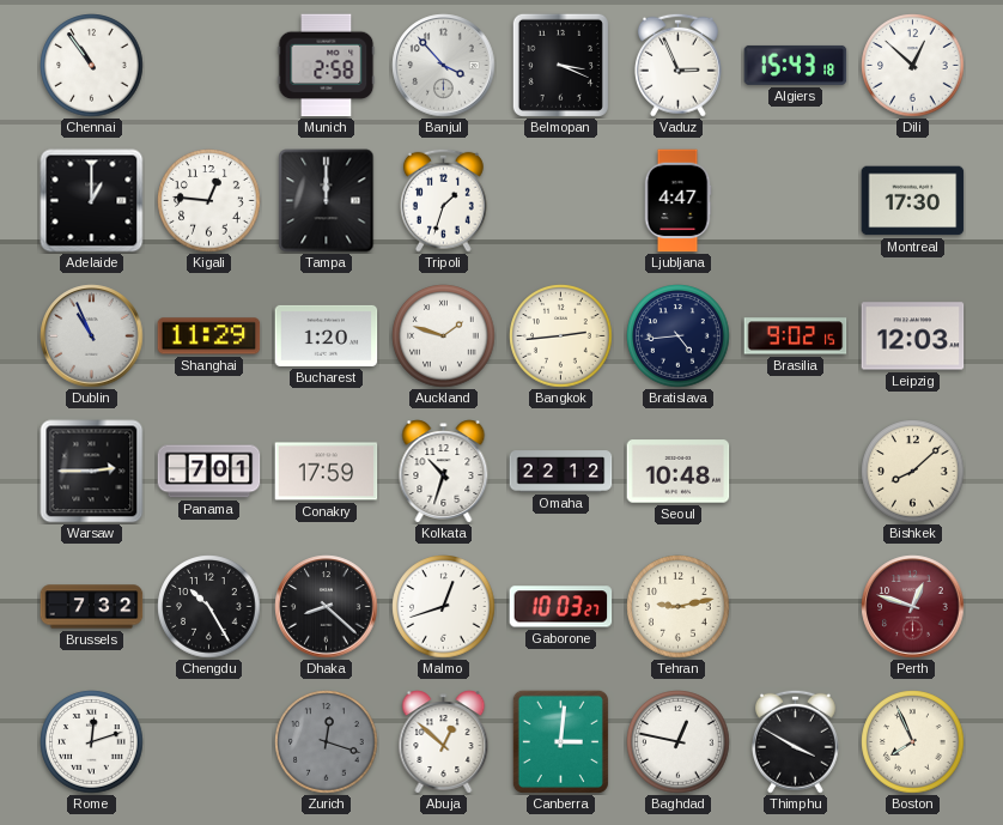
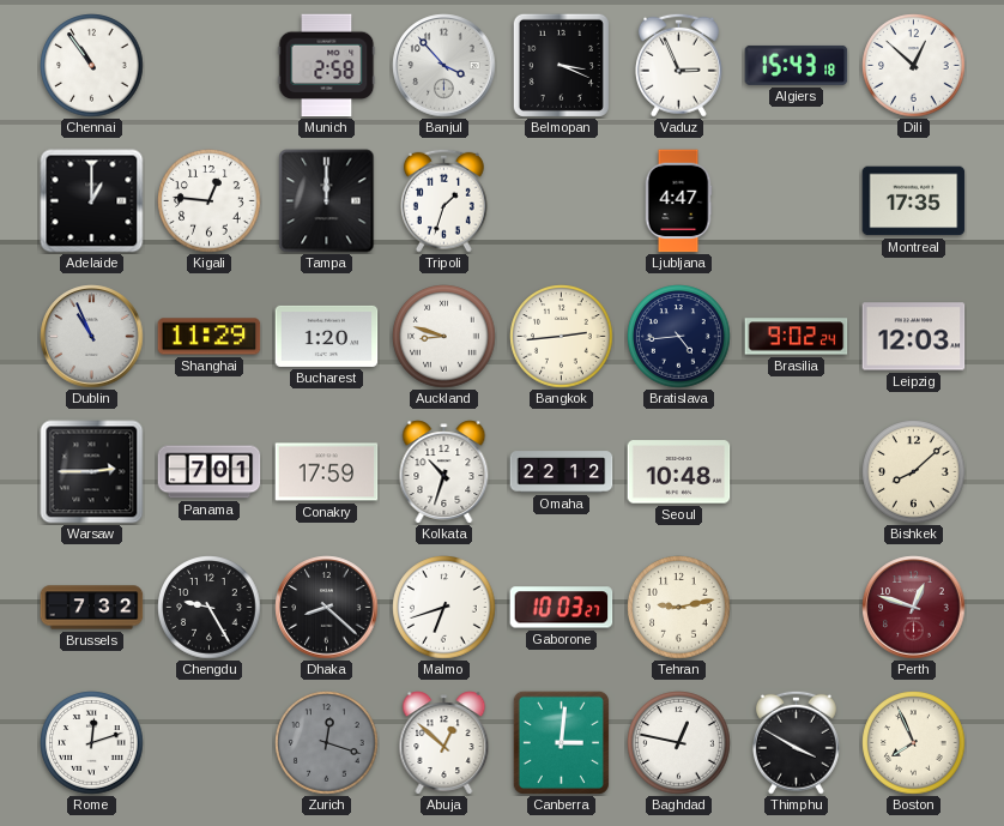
Montreal: 17:30 -> 17:35
Auckland: 1:48 -> 8:48
Brasilia: 9:02:15 -> 9:02:24
Chengdu: 10:25 -> 9:25
Malmo: 12:42 -> 6:42
